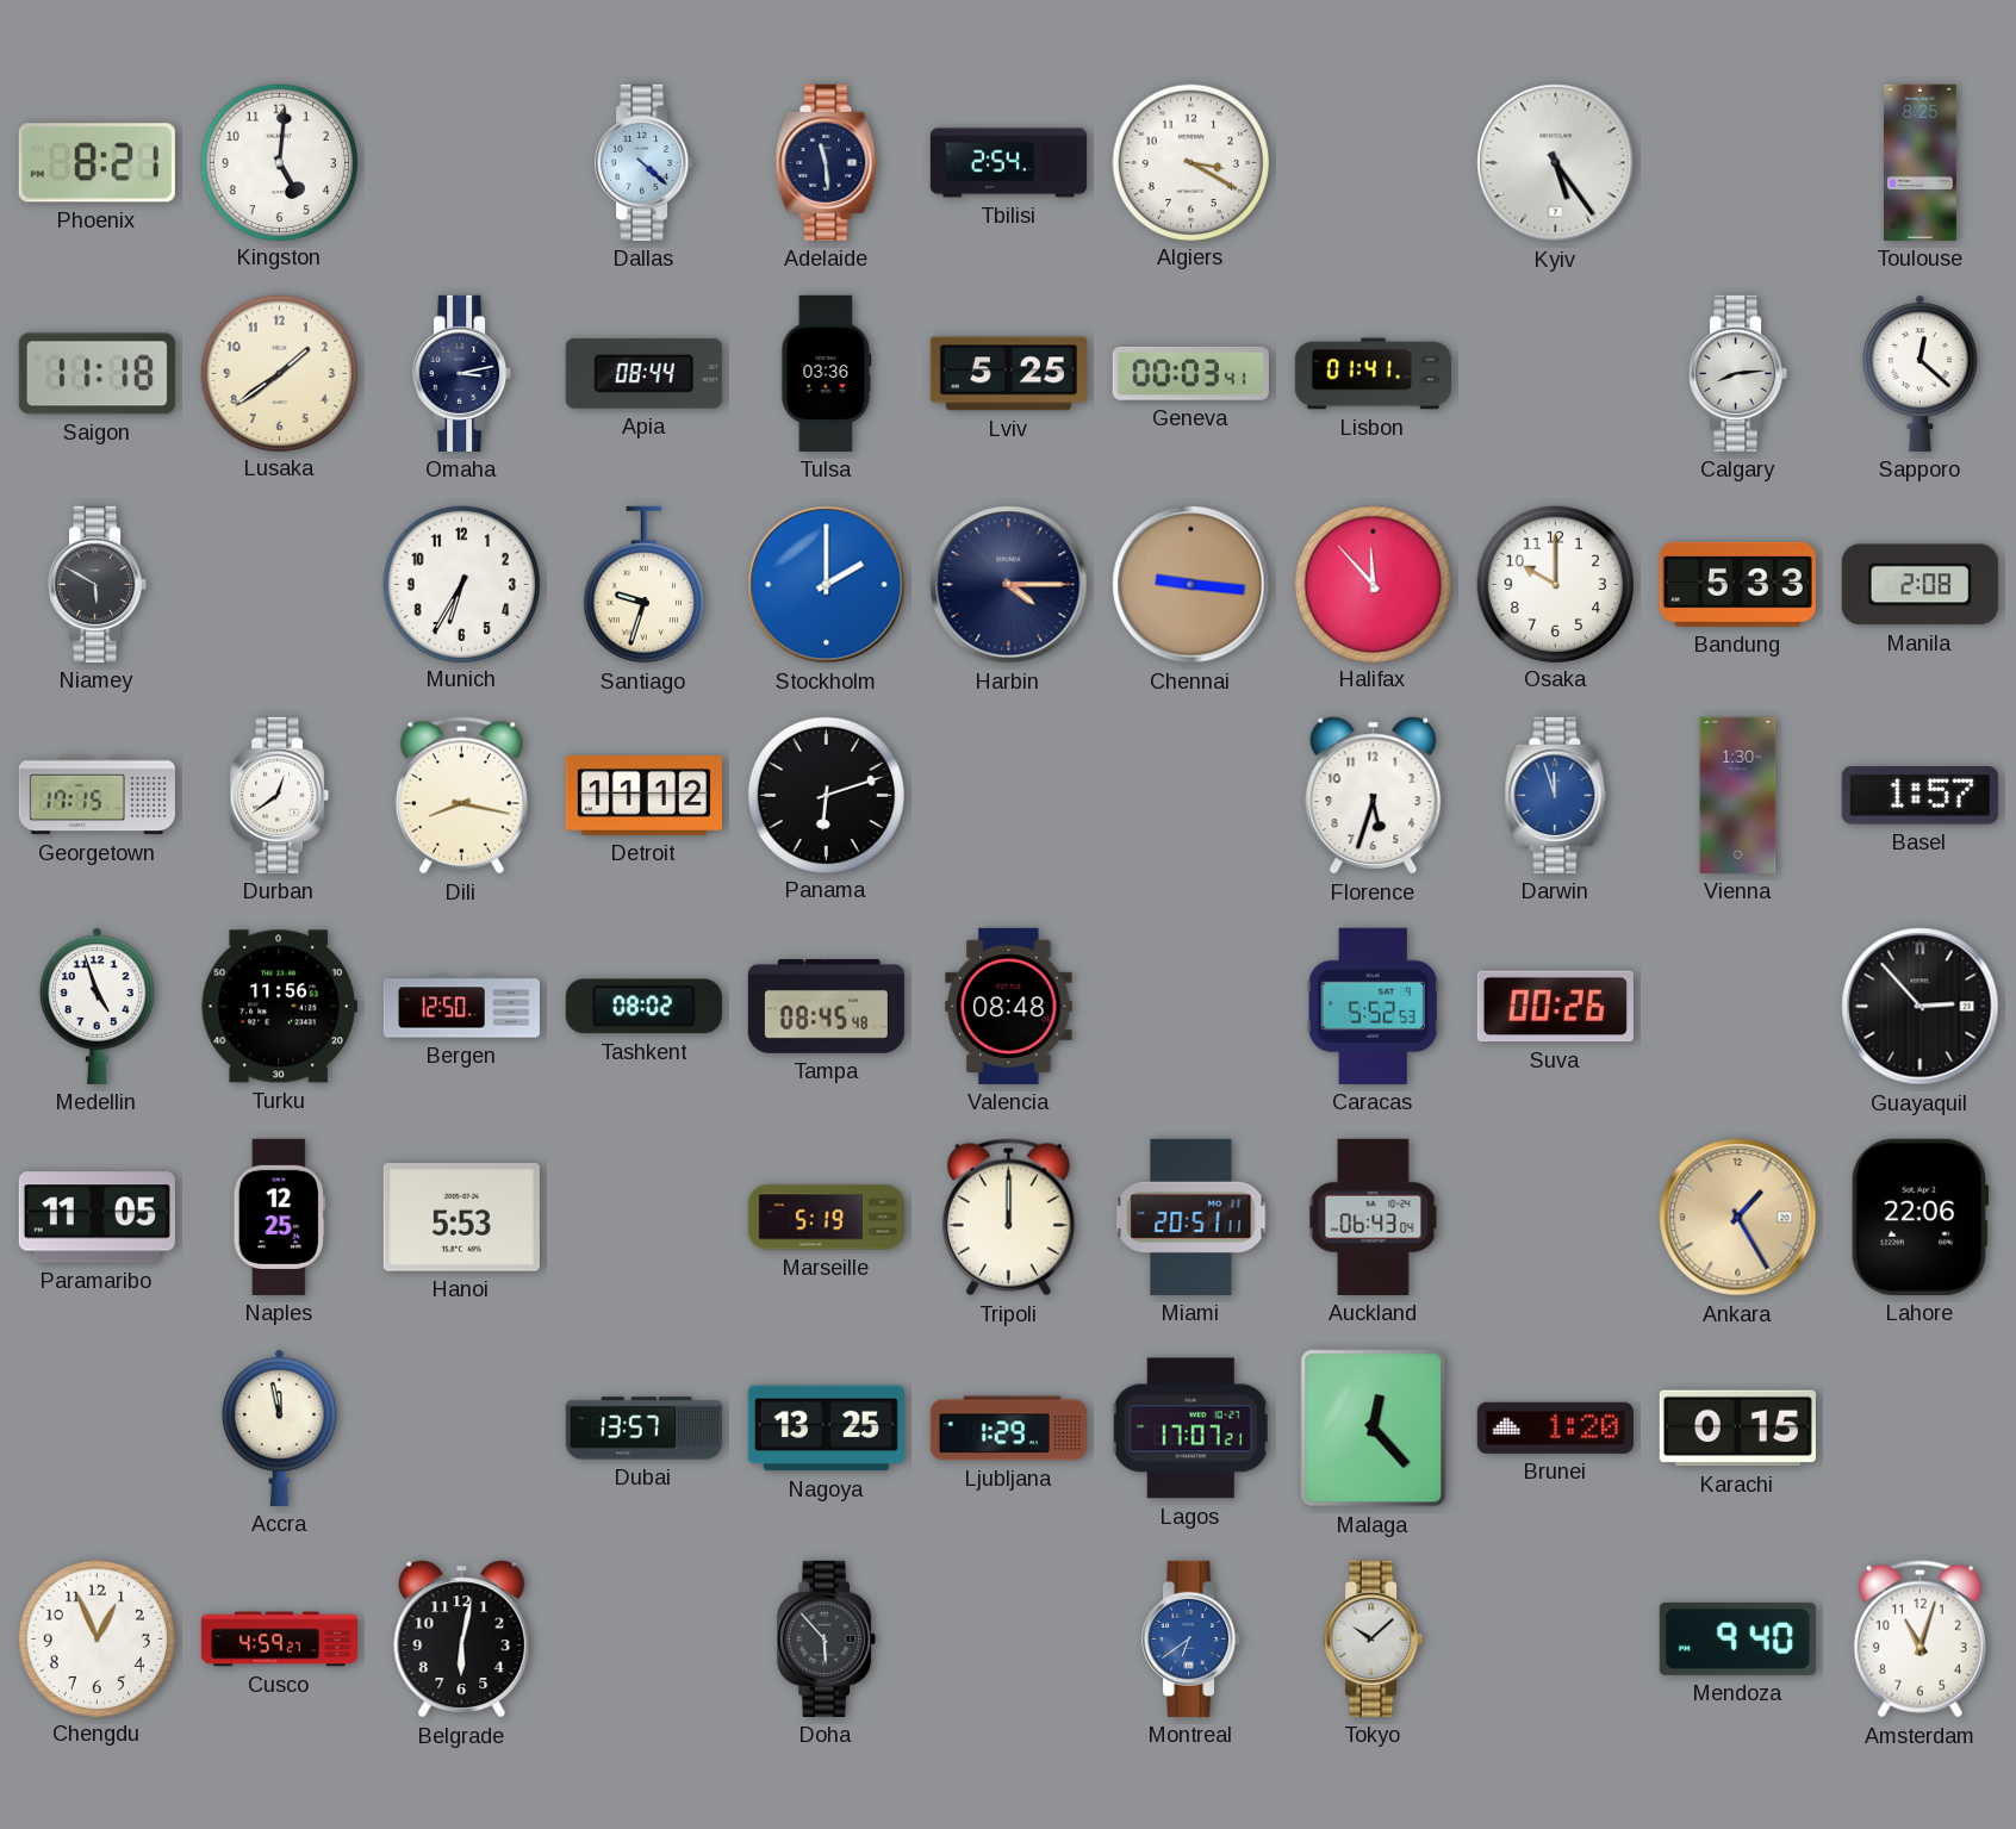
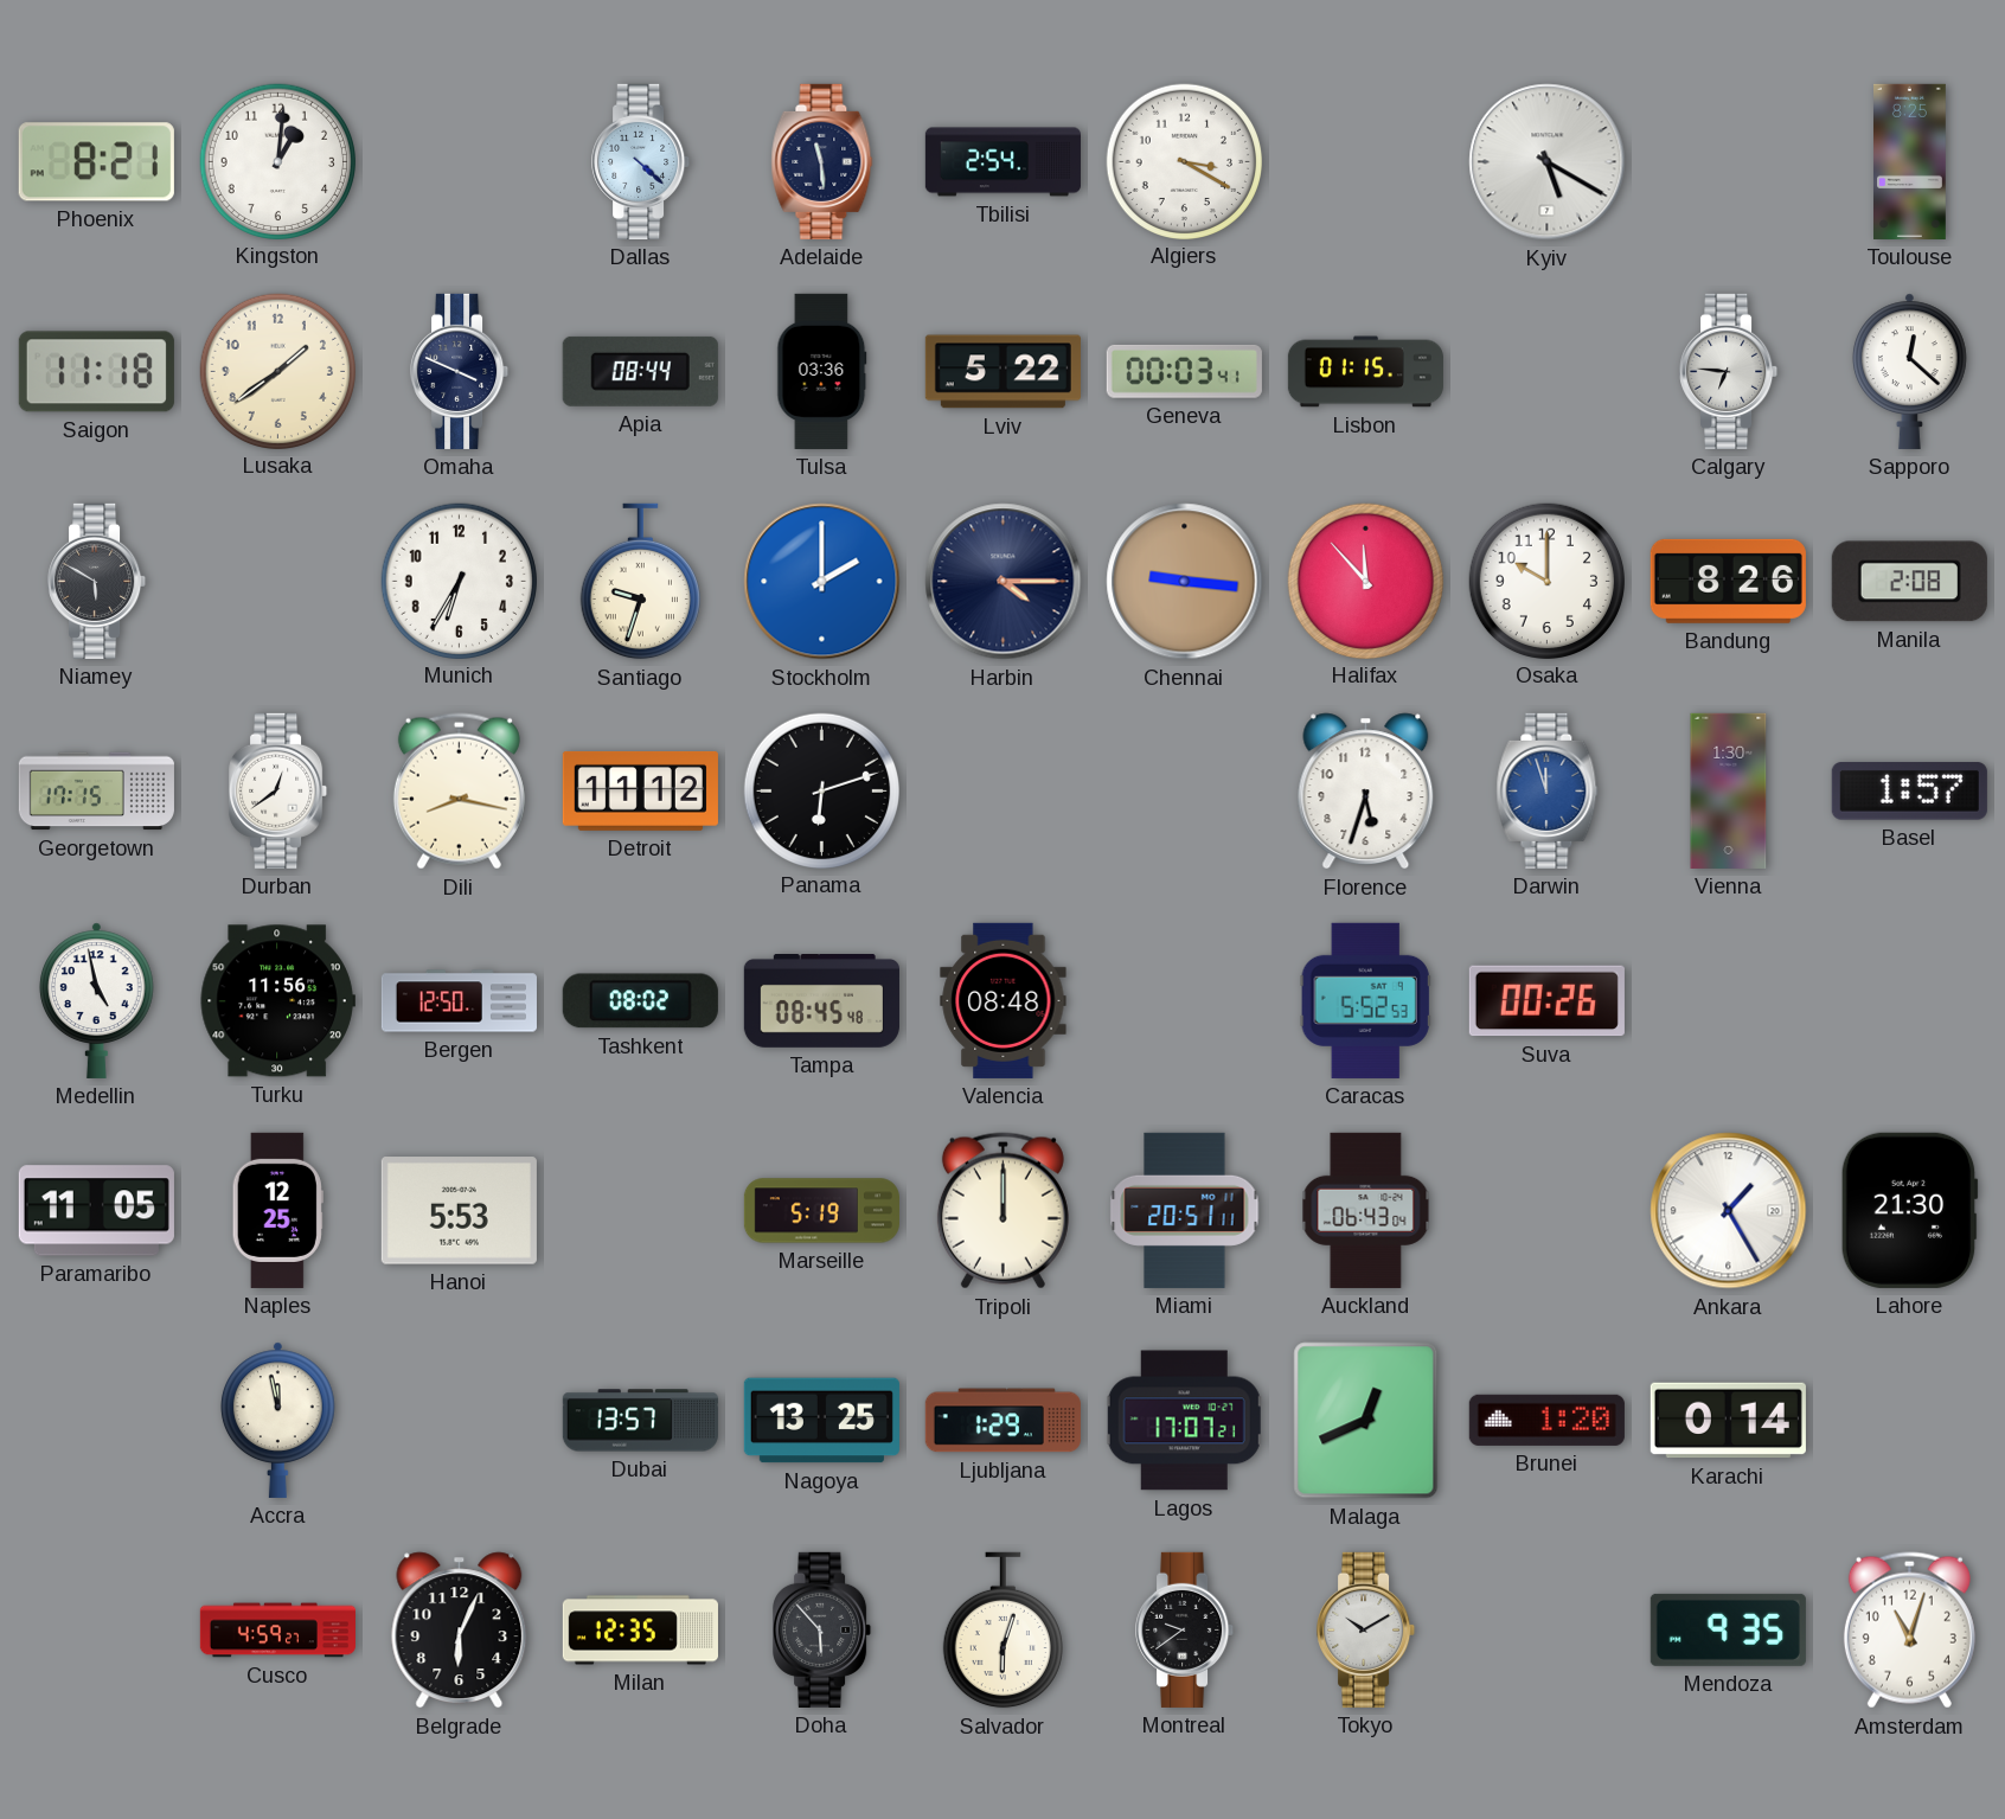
Kingston: 5:01 -> 1:01
Kyiv: 5:24 -> 5:20
Omaha: 3:13 -> 3:49
Lviv: 5:25 -> 5:22
Lisbon: 01:41 -> 01:15
Calgary: 8:14 -> 6:46
Bandung: 5:33 -> 8:26
Medellin: 4:57 -> 4:58
Guayaquil: 2:53 -> none
Ankara dial: champagne -> white
Lahore: 22:06 -> 21:30
Malaga: 12:23 -> 12:41
Karachi: 0:15 -> 0:14
Chengdu: 12:56 -> none
Belgrade: 6:02 -> 6:04
Milan: none -> 12:35
Salvador: none -> 6:03
Montreal: 6:39 -> 9:39
Montreal dial: blue -> black
Tokyo: 10:08 -> 10:10
Mendoza: 9:40 -> 9:35
